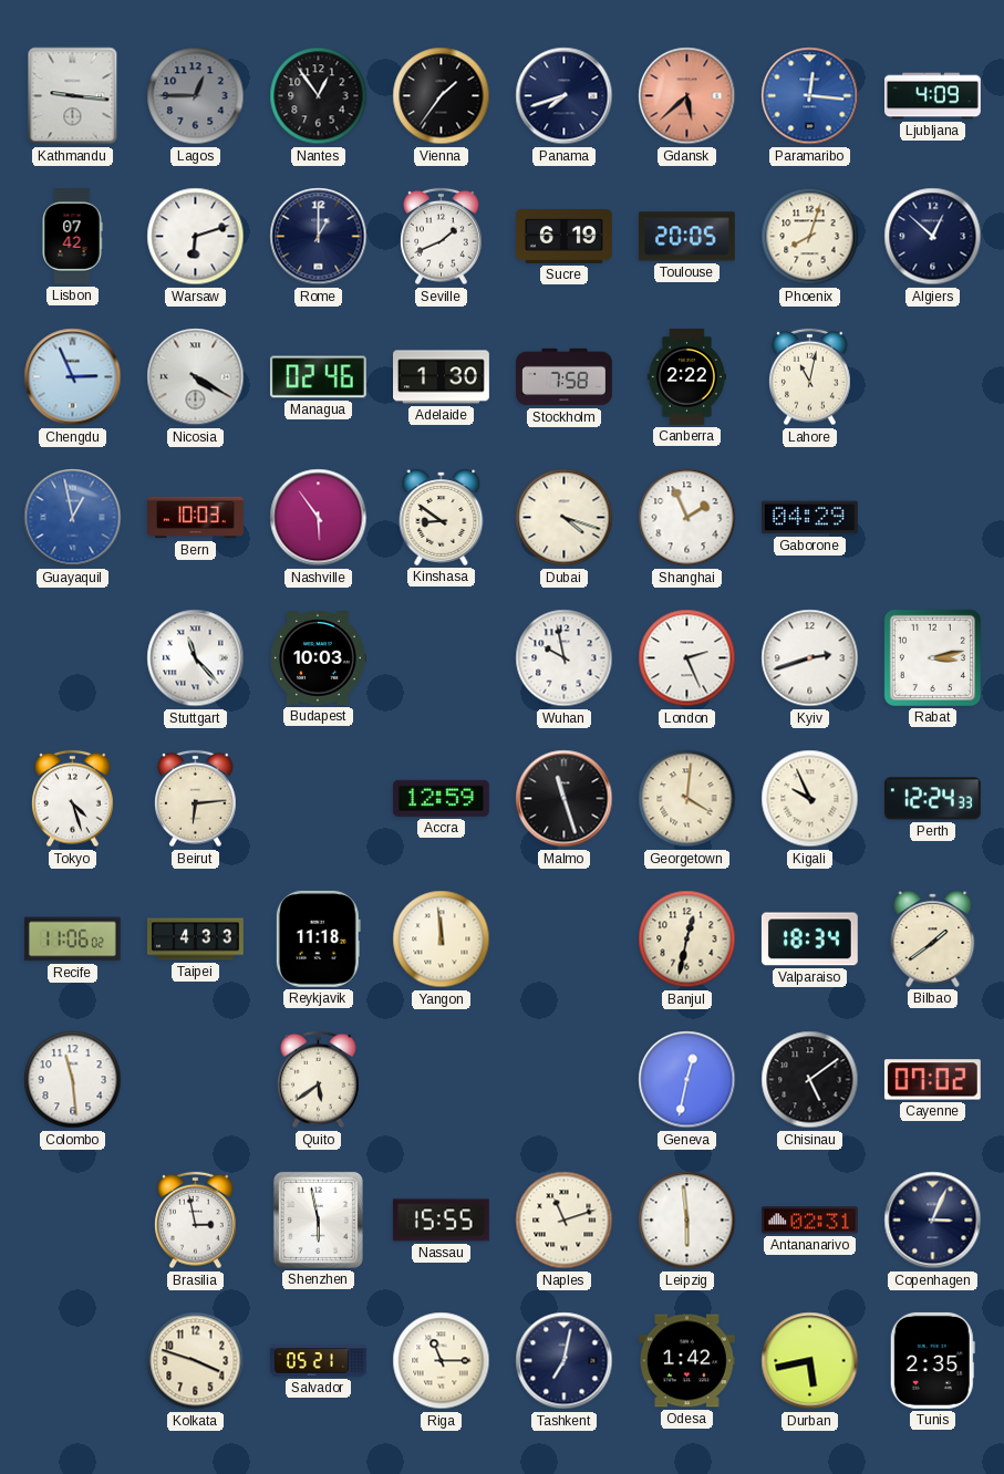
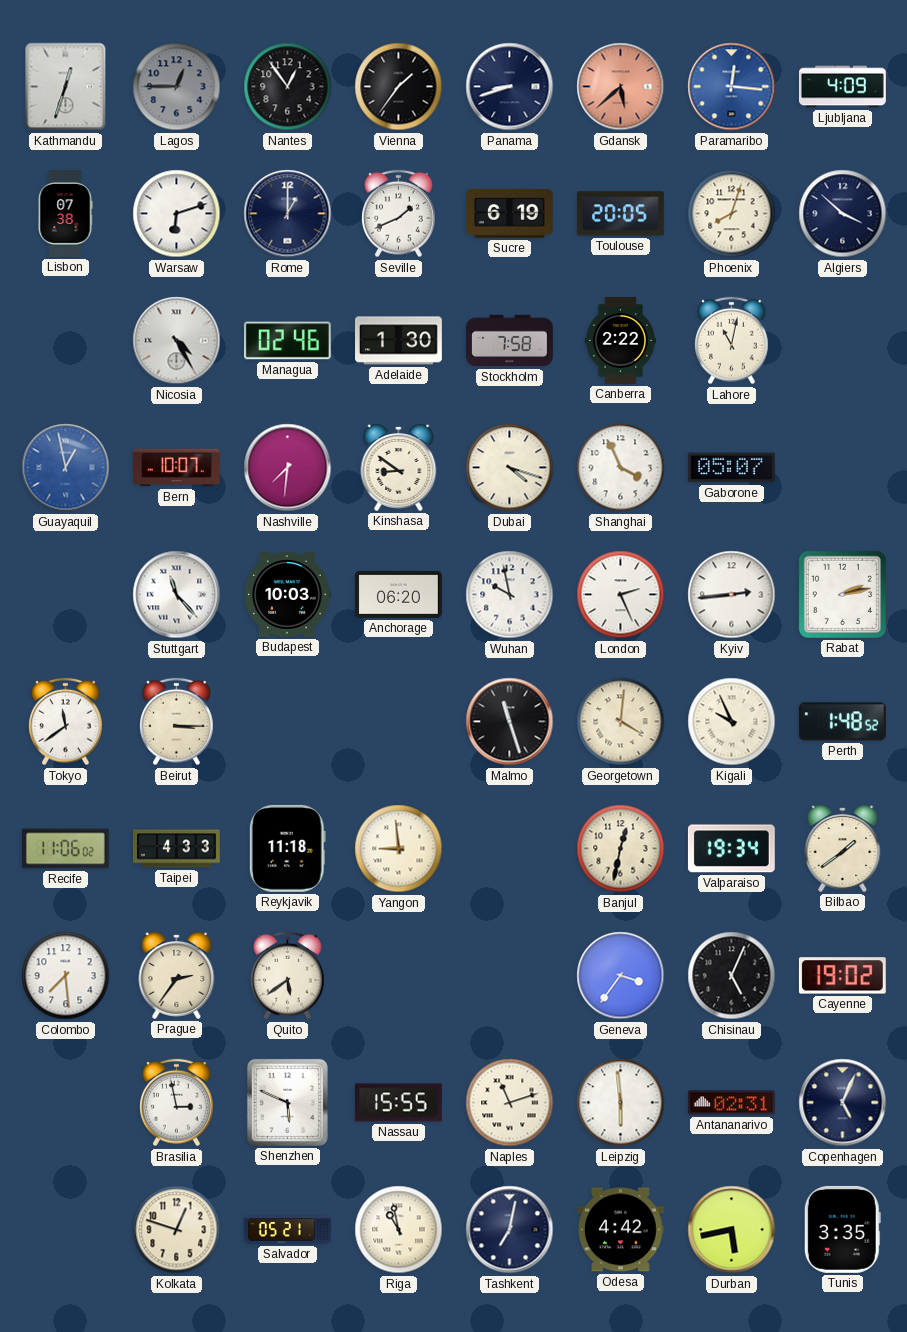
Kathmandu: 9:16 -> 12:33
Panama: 7:42 -> 8:42
Lisbon: 07:42 -> 07:38
Algiers: 12:52 -> 3:52
Chengdu: 2:56 -> none
Nicosia: 4:20 -> 4:25
Bern: 10:03 -> 10:07
Nashville: 5:54 -> 7:31
Shanghai: 1:56 -> 3:56
Gaborone: 04:29 -> 05:07
Anchorage: none -> 06:20
Kyiv: 2:42 -> 2:44
Rabat: 3:13 -> 2:13
Tokyo: 4:27 -> 11:39
Beirut: 6:14 -> 3:15
Accra: 12:59 -> none
Perth: 12:24 -> 1:48
Yangon: 11:59 -> 8:59
Valparaiso: 18:34 -> 19:34
Colombo: 11:29 -> 7:29
Prague: none -> 2:36
Geneva: 12:32 -> 3:36
Chisinau: 5:09 -> 5:04
Cayenne: 07:02 -> 19:02
Shenzhen: 5:58 -> 5:49
Copenhagen: 3:04 -> 5:04
Kolkata: 3:48 -> 12:48
Riga: 11:15 -> 10:58
Odesa: 1:42 -> 4:42
Tunis: 2:35 -> 3:35
